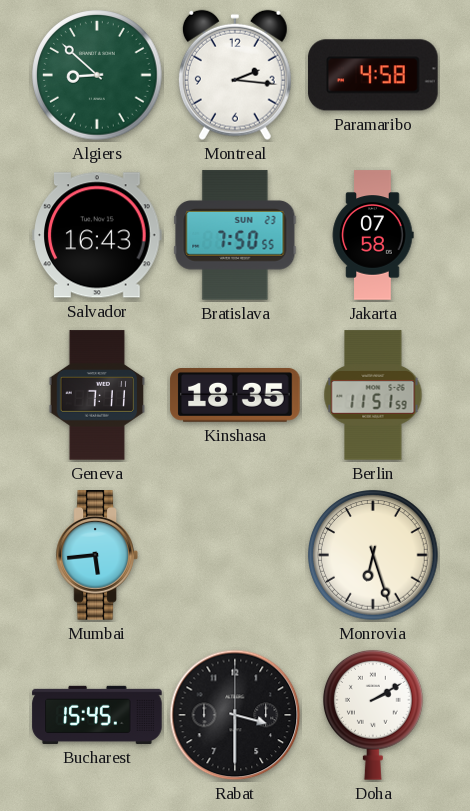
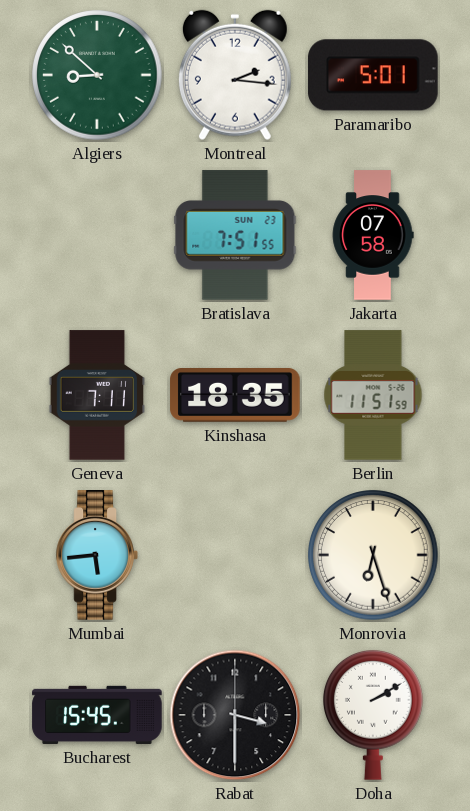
Paramaribo: 4:58 -> 5:01
Salvador: 16:43 -> none
Bratislava: 7:50 -> 7:51
